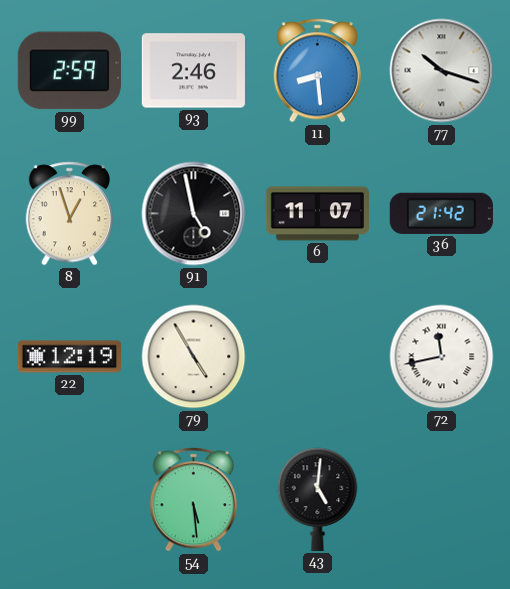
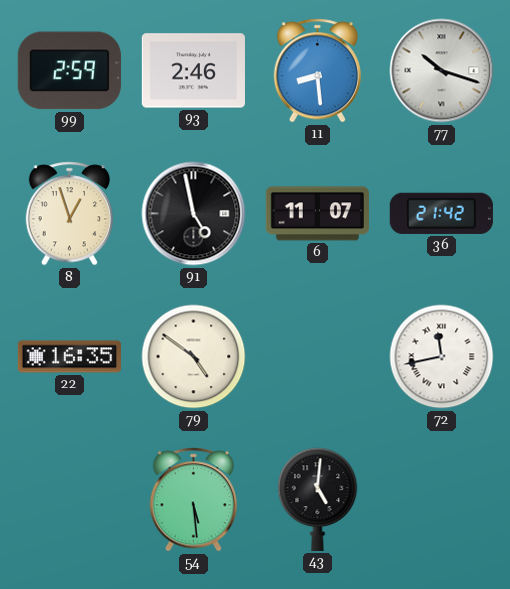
22: 12:19 -> 16:35
79: 4:55 -> 4:51
